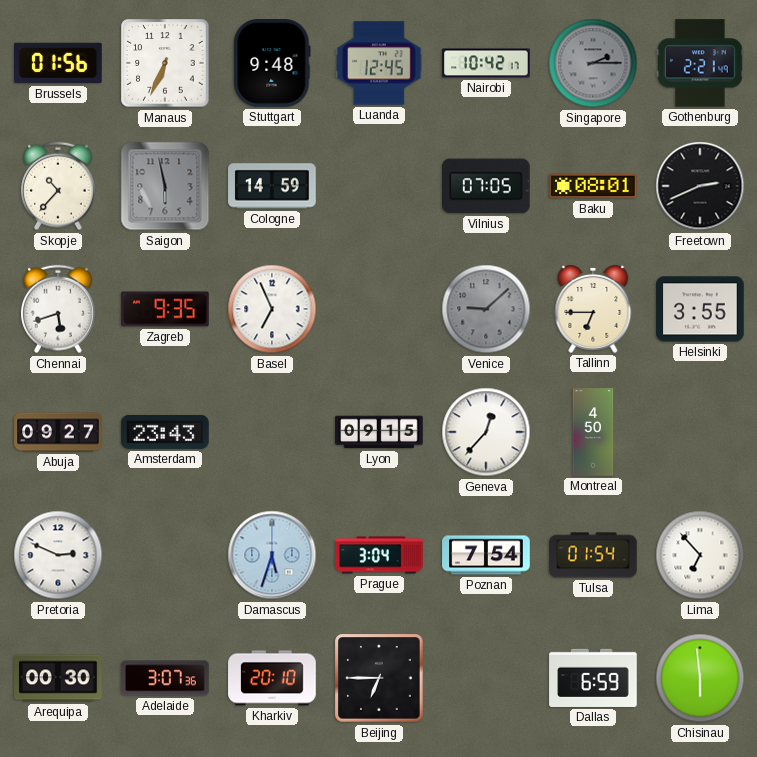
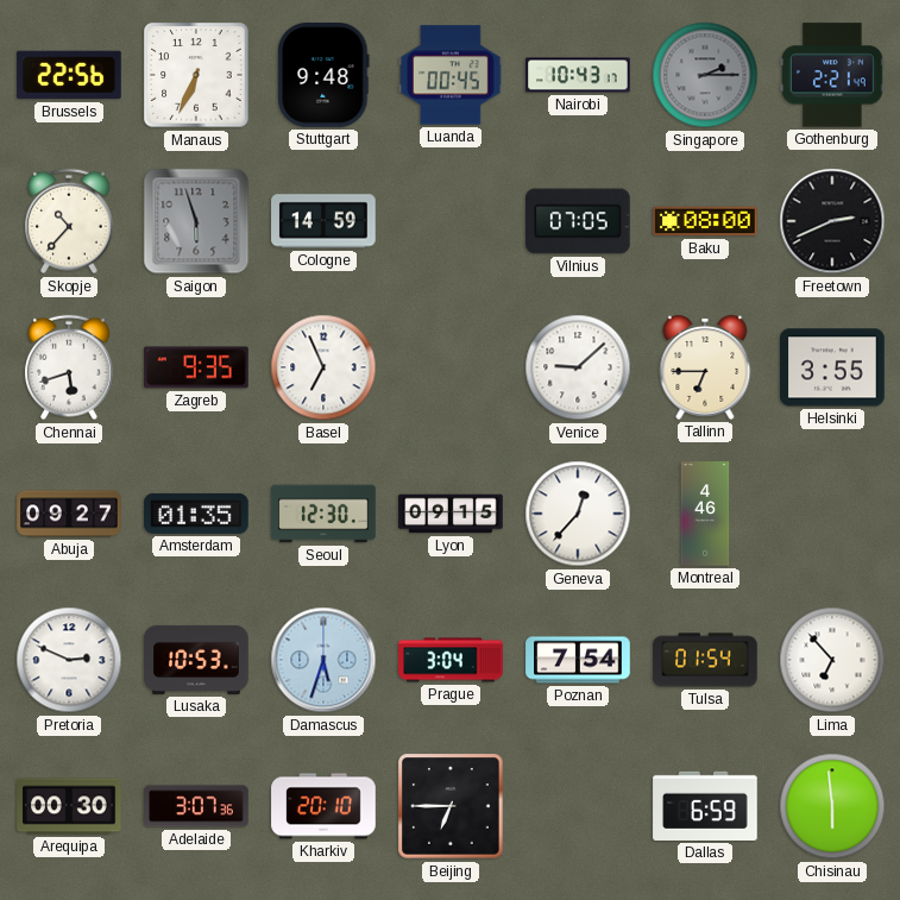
Brussels: 01:56 -> 22:56
Luanda: 12:45 -> 00:45
Nairobi: 10:42 -> 10:43
Saigon: 5:58 -> 5:57
Baku: 08:01 -> 08:00
Venice dial: grey -> white
Amsterdam: 23:43 -> 01:35
Seoul: none -> 12:30
Montreal: 4:50 -> 4:46
Lusaka: none -> 10:53
